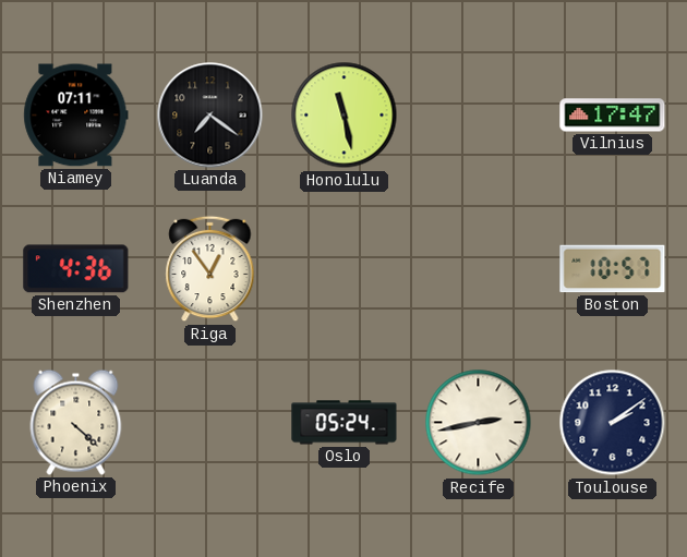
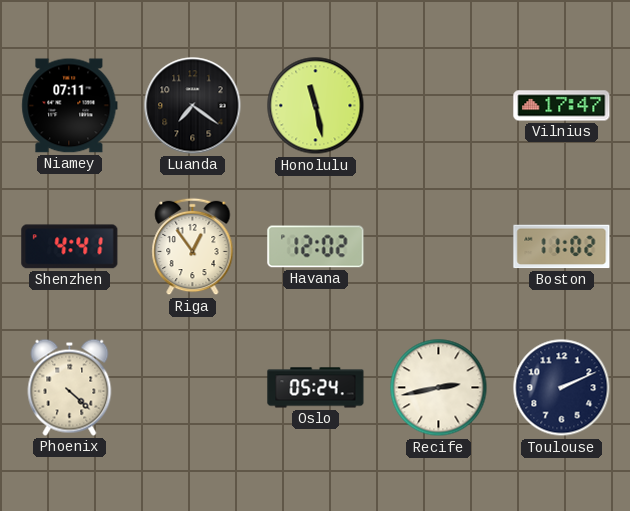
Shenzhen: 4:36 -> 4:41
Havana: none -> 12:02
Boston: 10:57 -> 11:02
Toulouse: 2:09 -> 2:11
